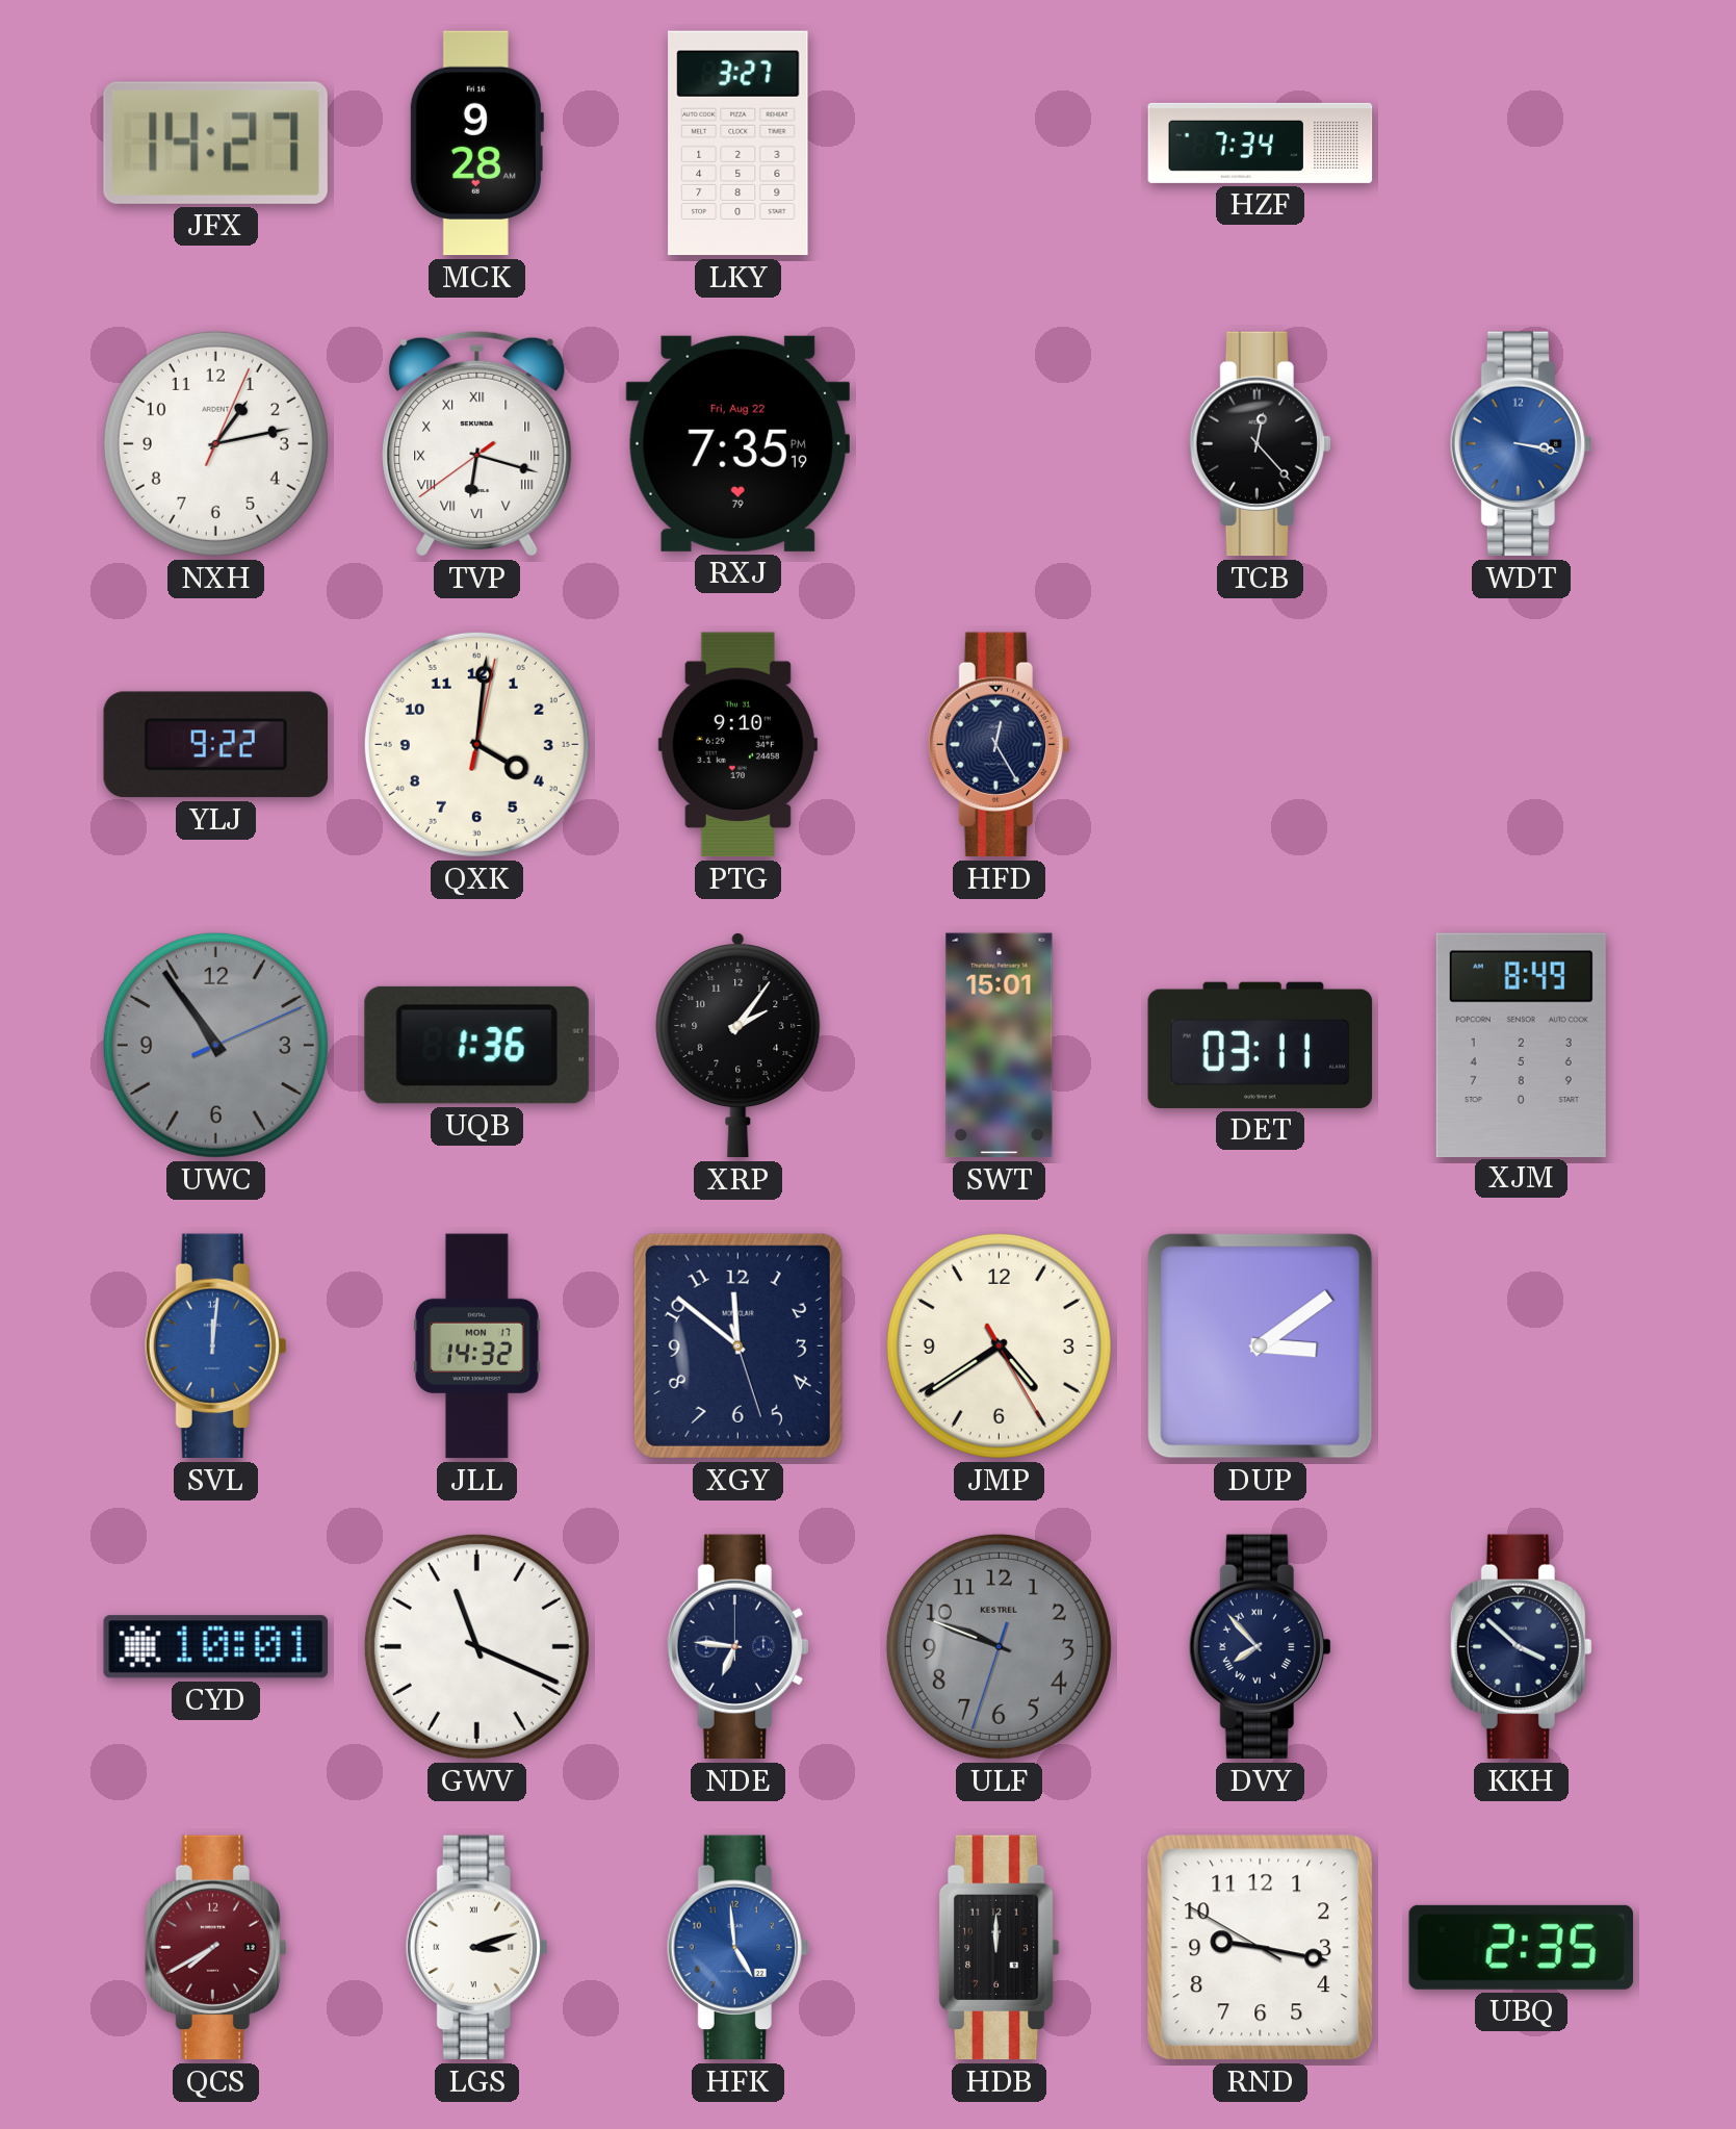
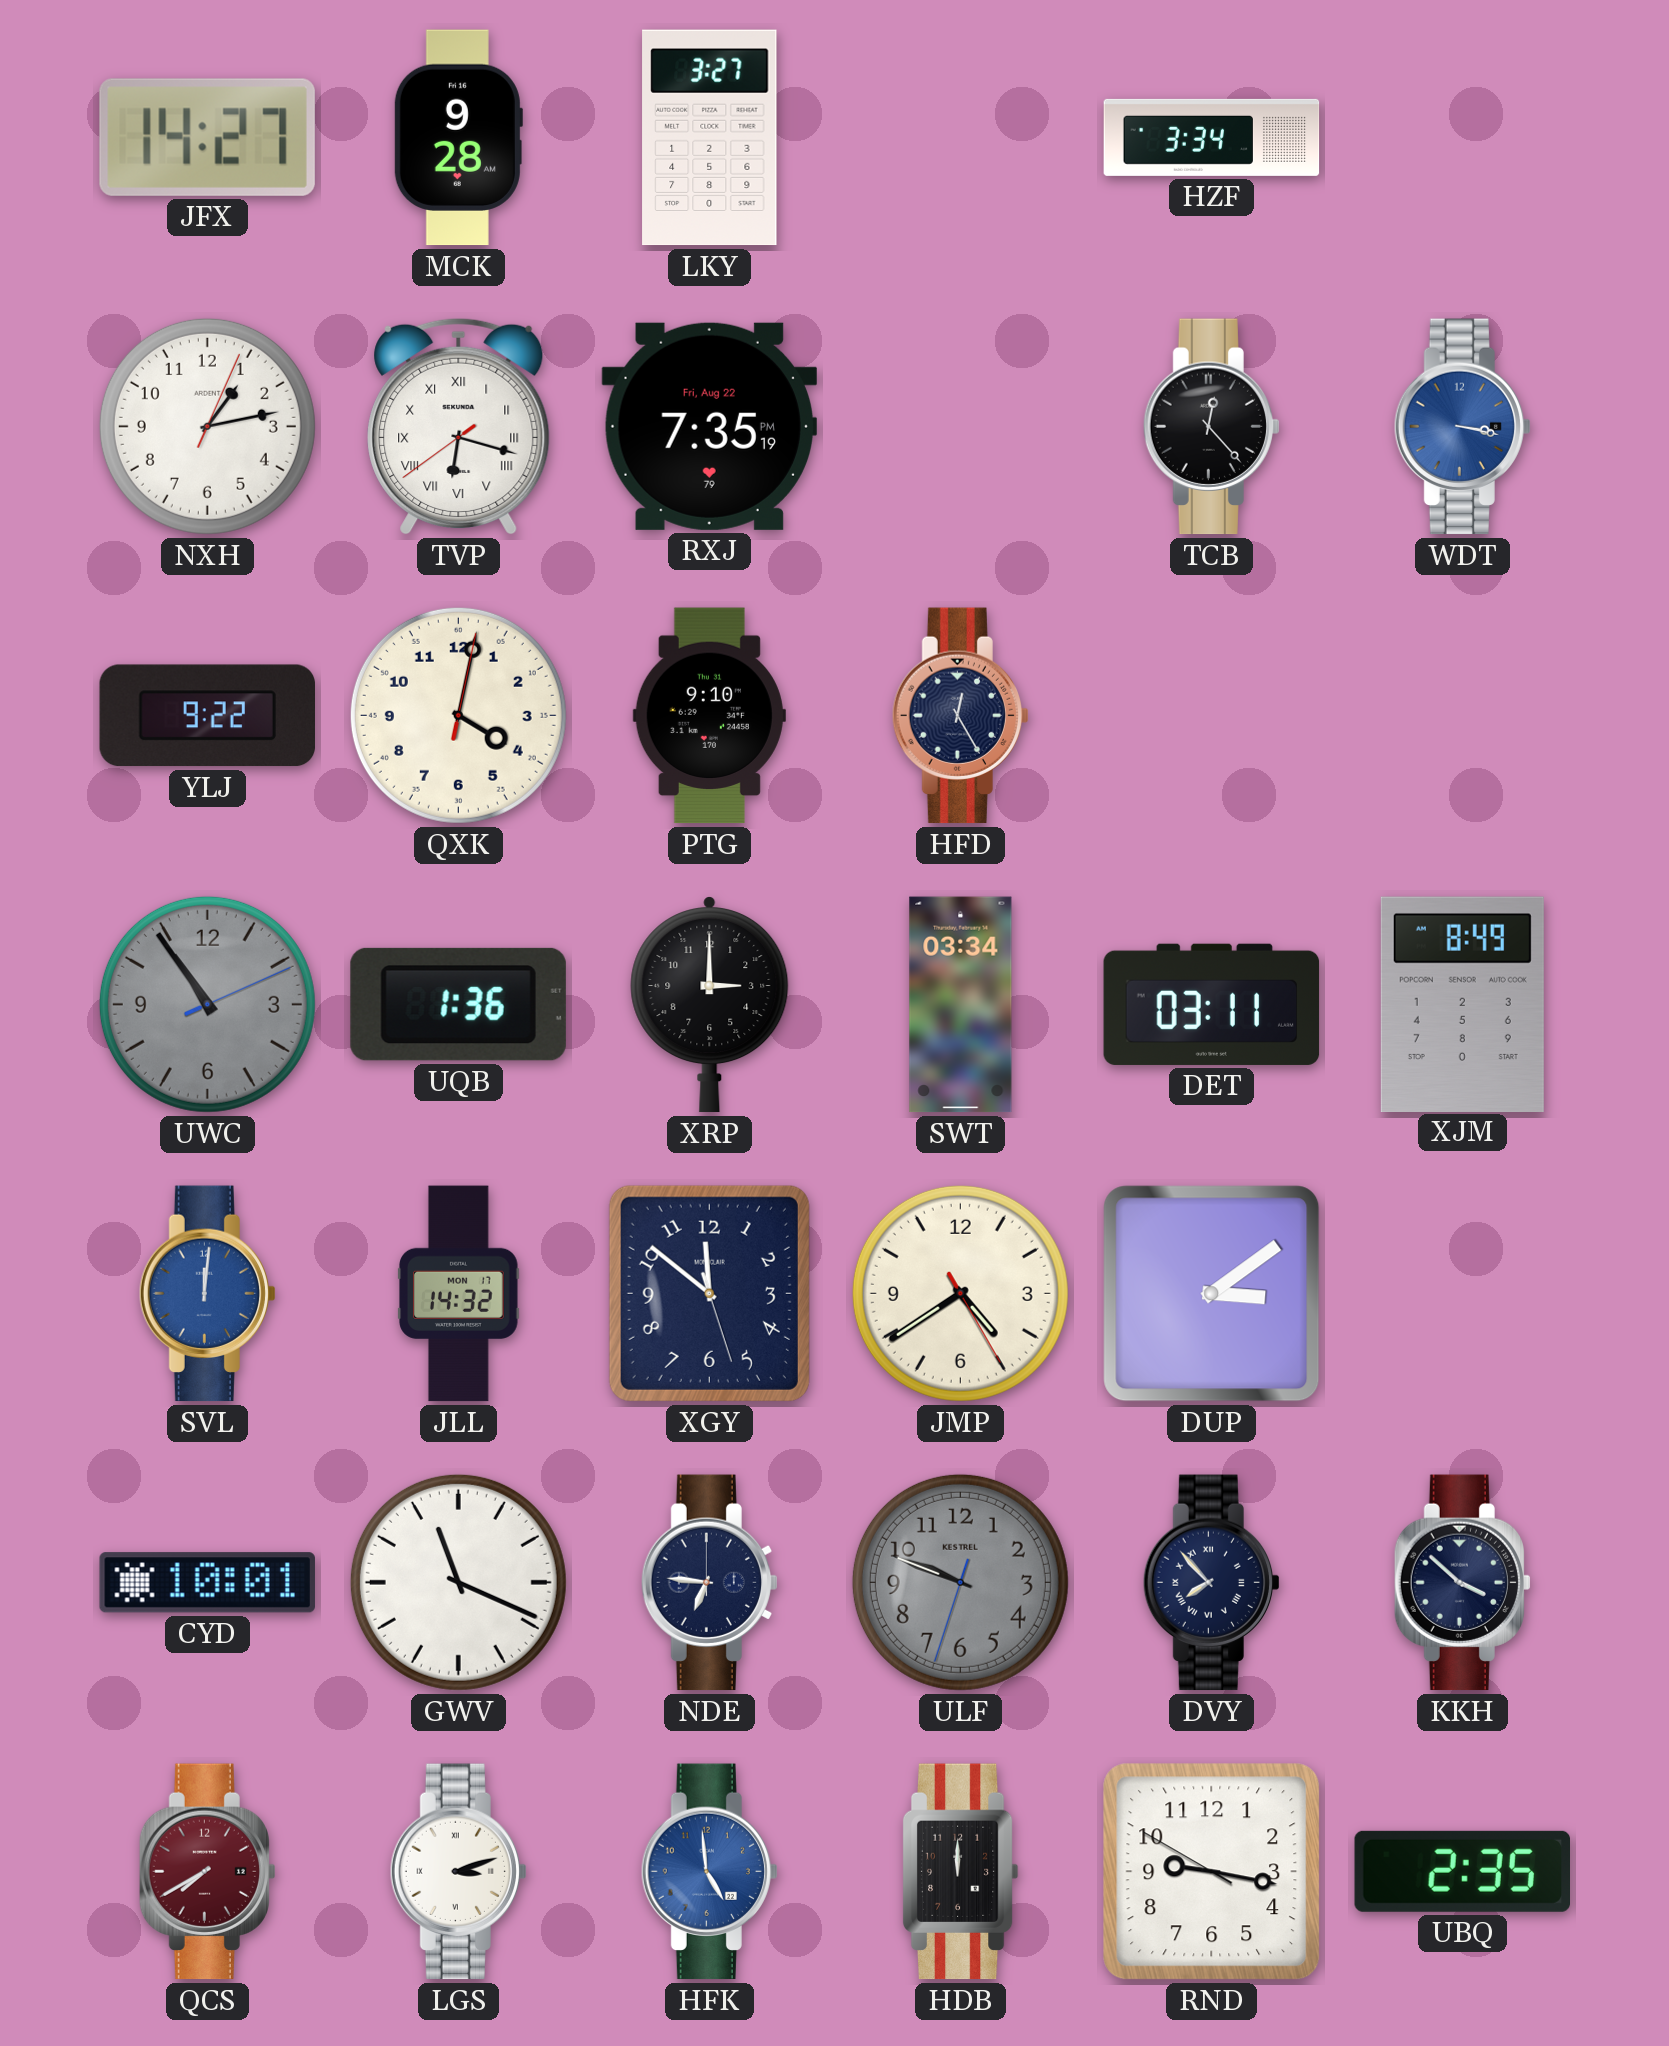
HZF: 7:34 -> 3:34
QXK: 4:01 -> 4:02
XRP: 2:06 -> 3:00
SWT: 15:01 -> 03:34
